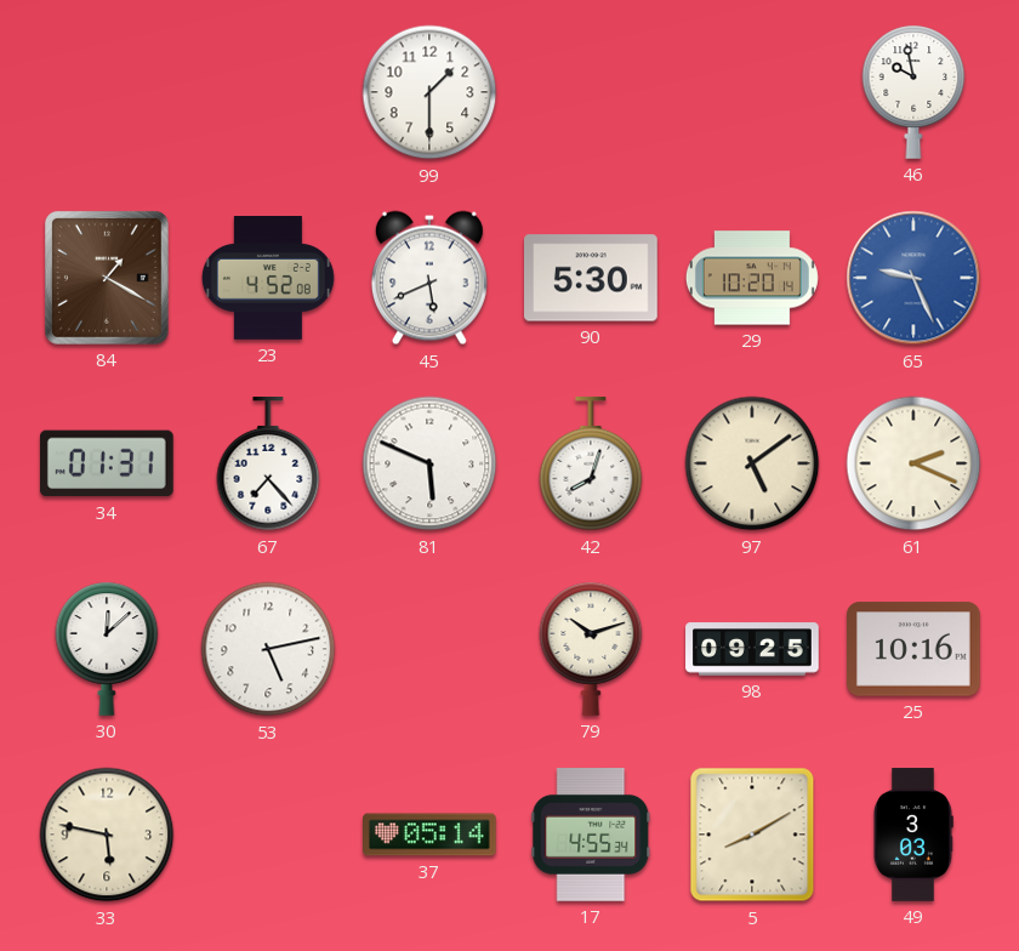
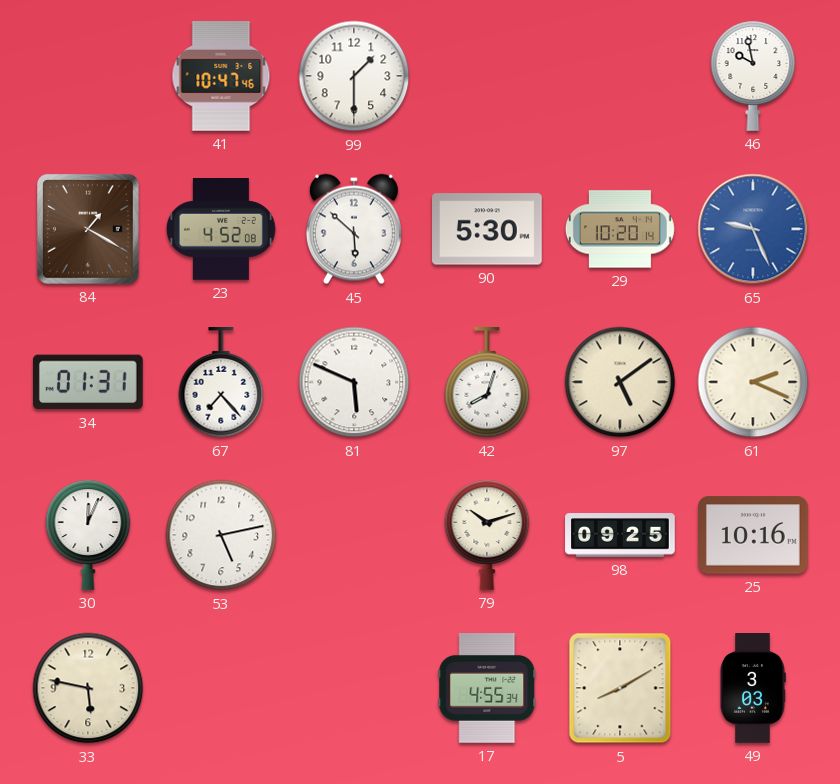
41: none -> 10:47
45: 5:41 -> 5:52
30: 12:08 -> 12:04
37: 05:14 -> none
